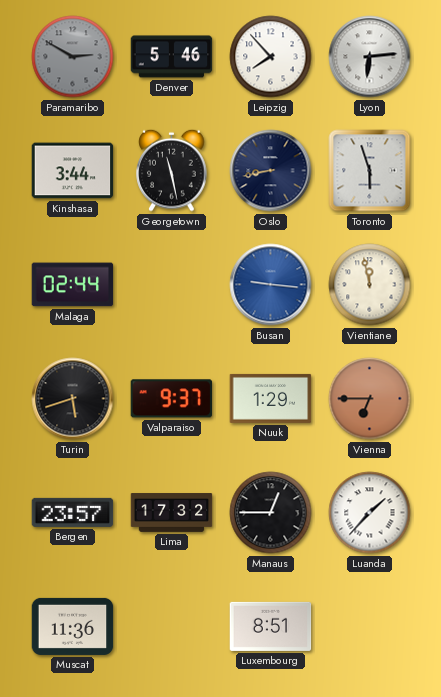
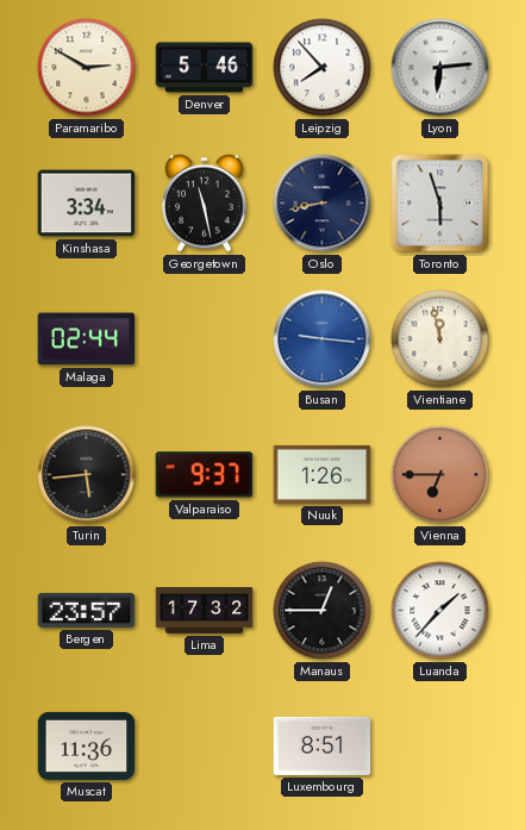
Paramaribo dial: grey -> cream
Kinshasa: 3:44 -> 3:34
Turin: 5:42 -> 5:44
Nuuk: 1:29 -> 1:26
